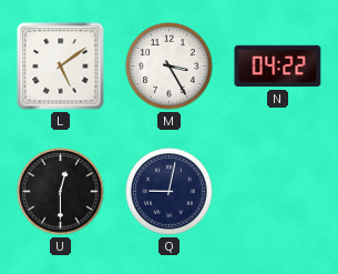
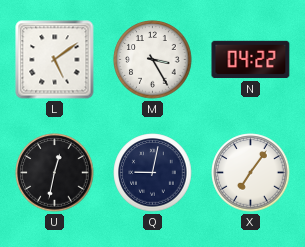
U: 12:30 -> 12:32
X: none -> 7:06
